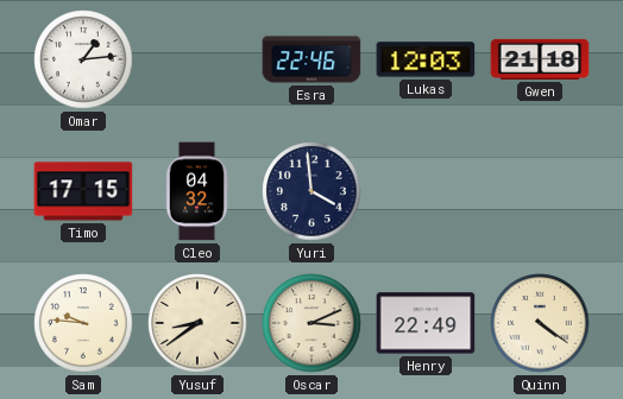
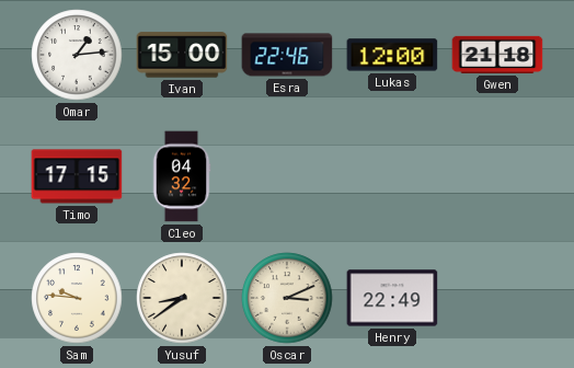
Ivan: none -> 15:00
Lukas: 12:03 -> 12:00
Yuri: 3:59 -> none
Quinn: 4:21 -> none
